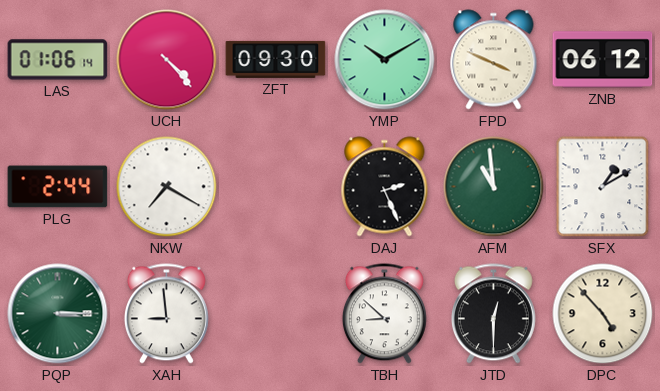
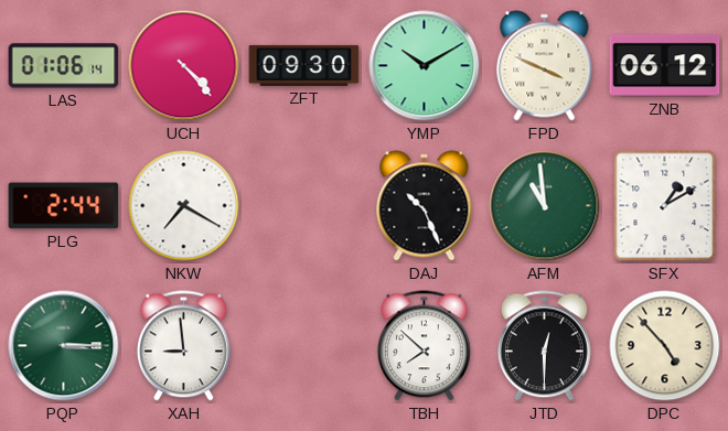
DAJ: 2:26 -> 10:26
TBH: 8:52 -> 7:52
